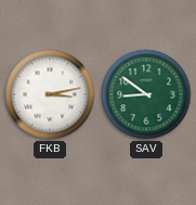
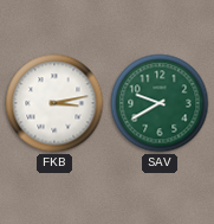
SAV: 8:51 -> 9:40
